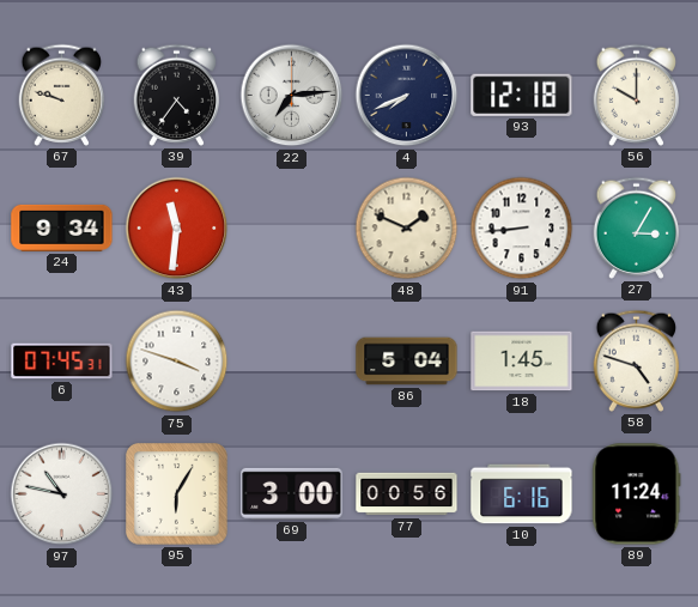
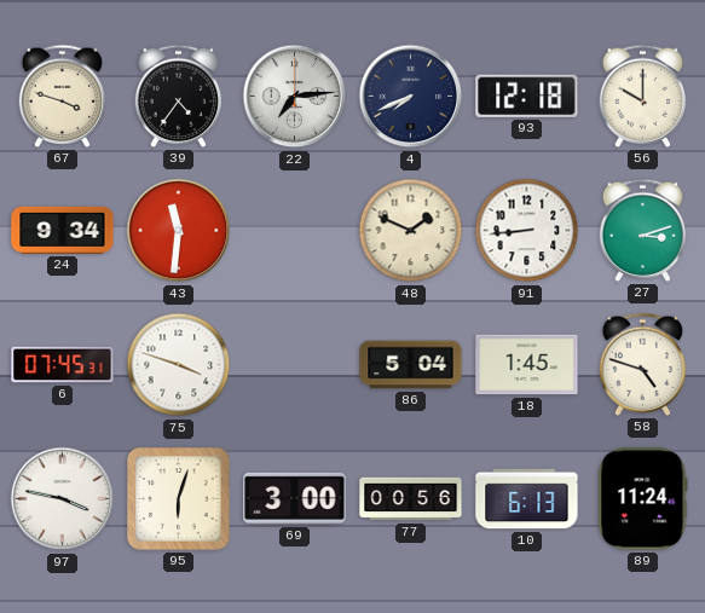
67: 9:48 -> 3:48
27: 3:05 -> 3:12
97: 10:47 -> 3:47
95: 6:05 -> 6:03
10: 6:16 -> 6:13
